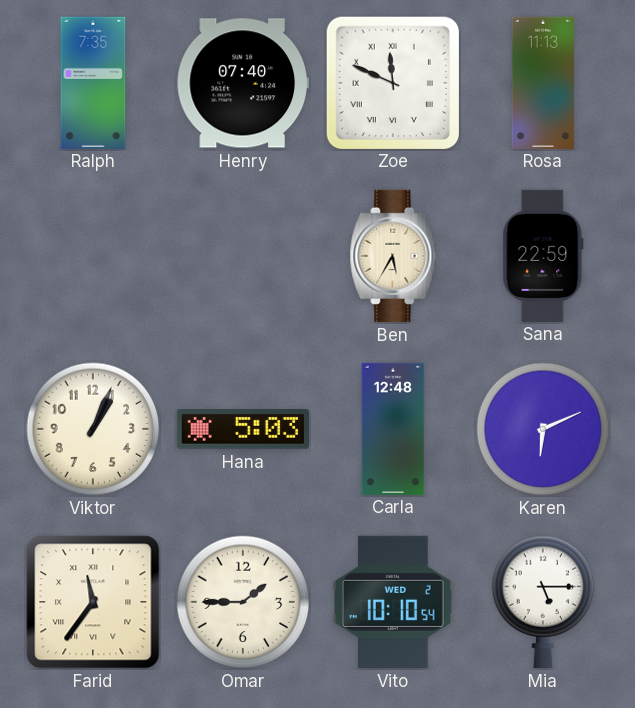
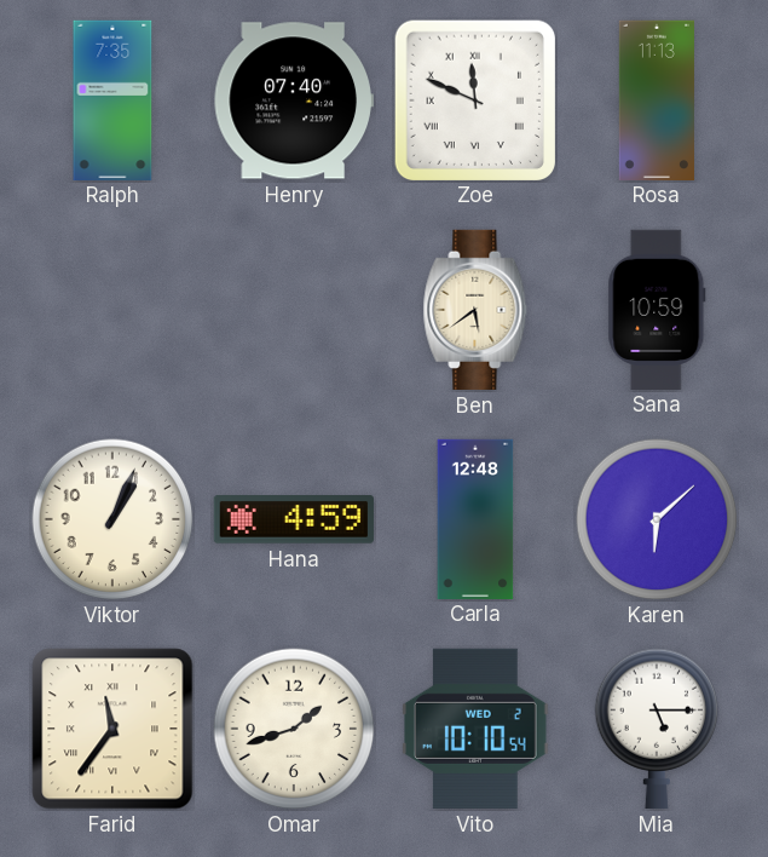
Ben: 5:35 -> 5:39
Sana: 22:59 -> 10:59
Hana: 5:03 -> 4:59
Karen: 6:11 -> 6:08
Omar: 1:45 -> 1:42
